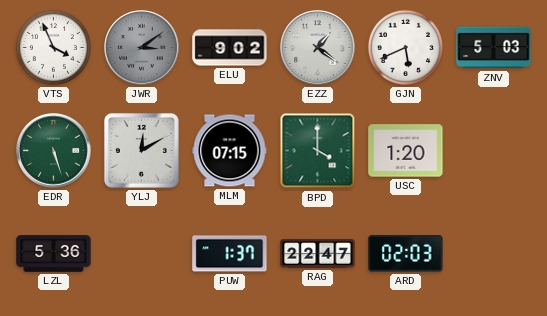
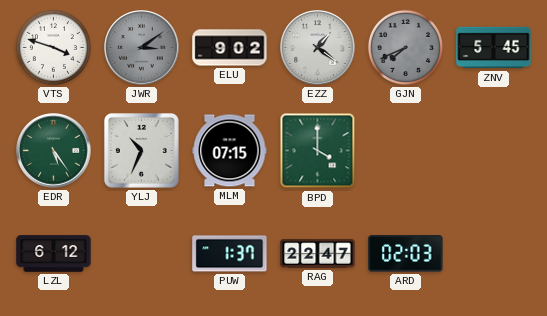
VTS: 3:56 -> 3:48
GJN: 5:41 -> 7:41
GJN dial: white -> grey
ZNV: 5:03 -> 5:45
EDR: 5:27 -> 5:24
YLJ: 12:10 -> 10:34
USC: 1:20 -> none
LZL: 5:36 -> 6:12
